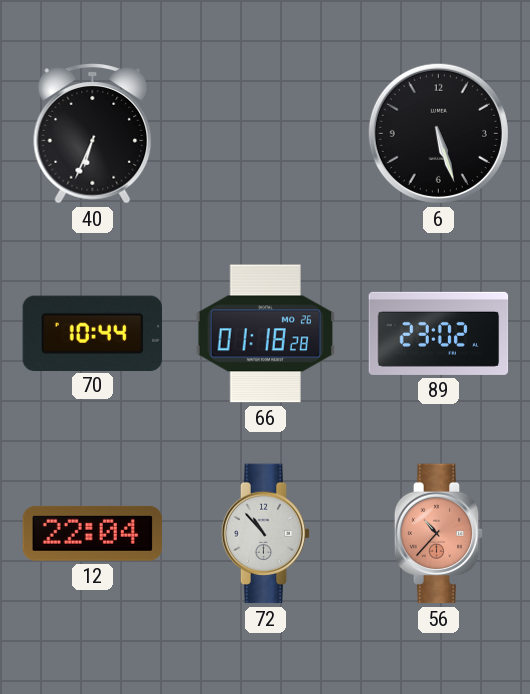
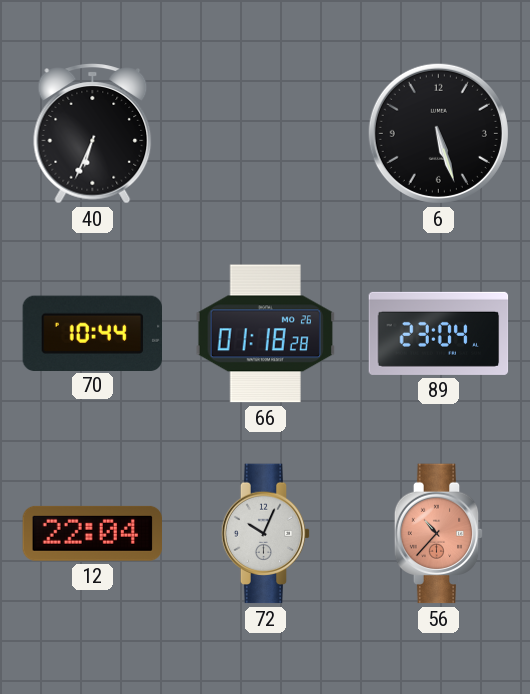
89: 23:02 -> 23:04
72: 10:53 -> 10:04
